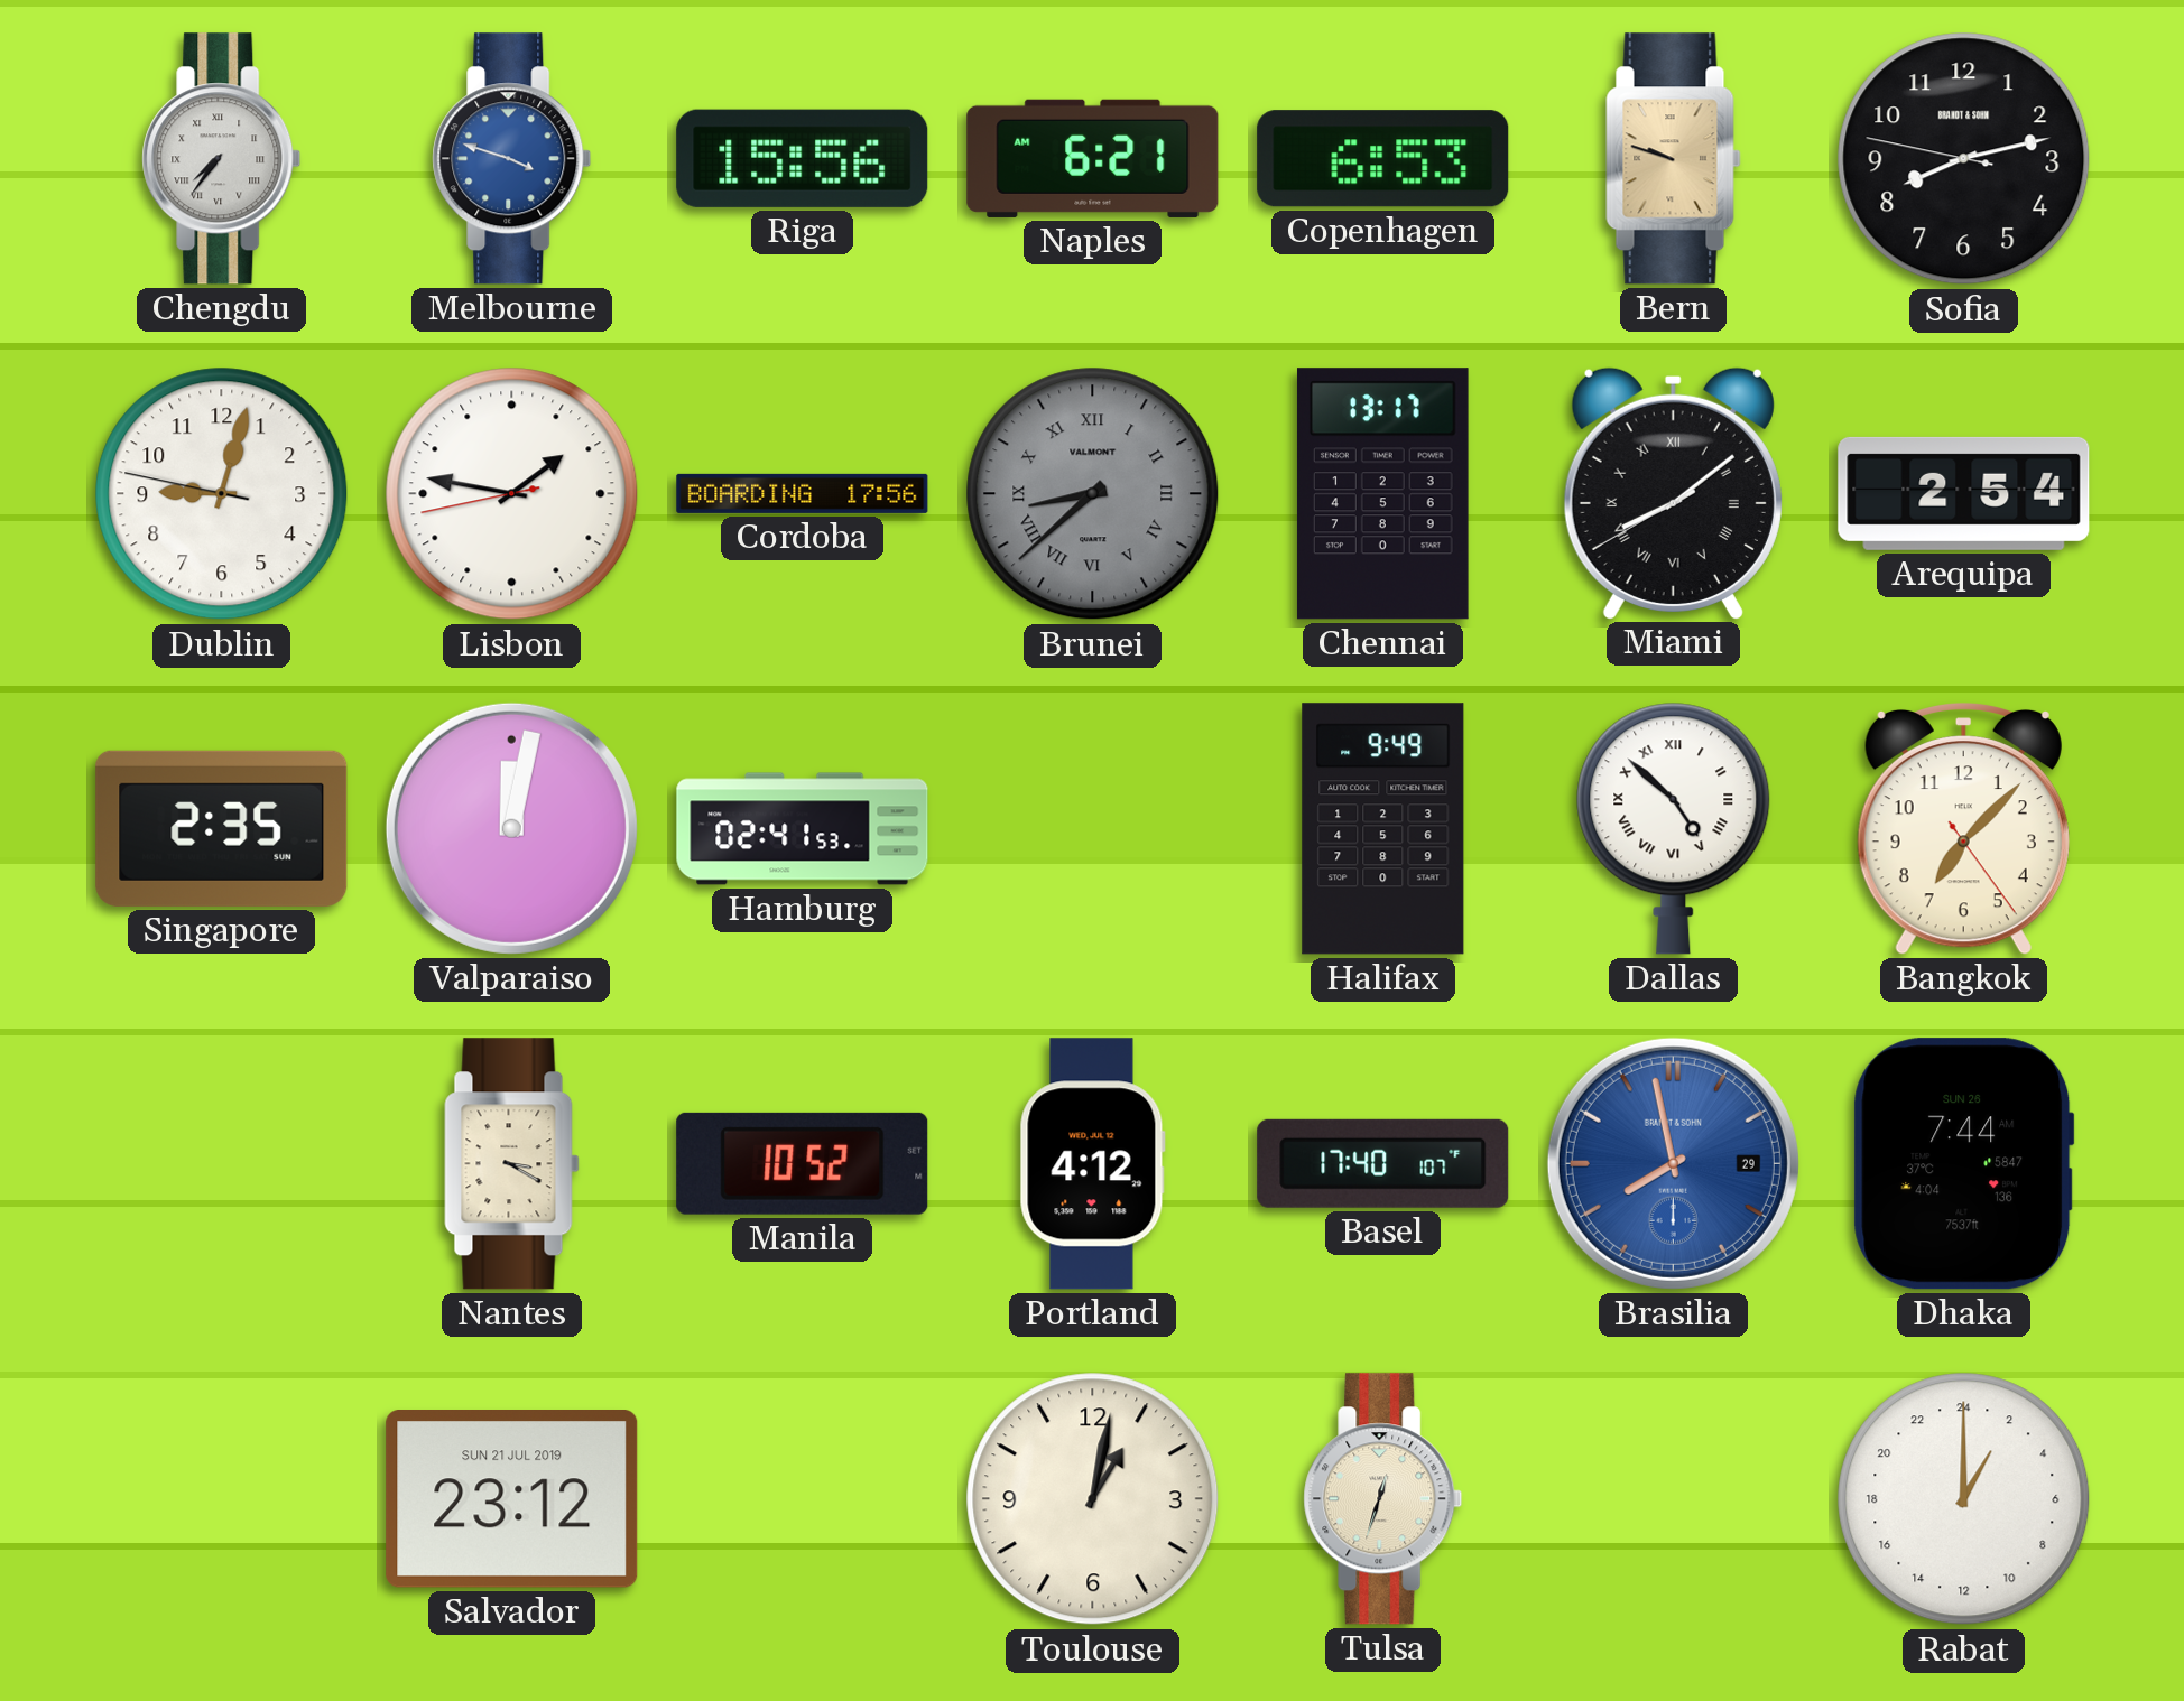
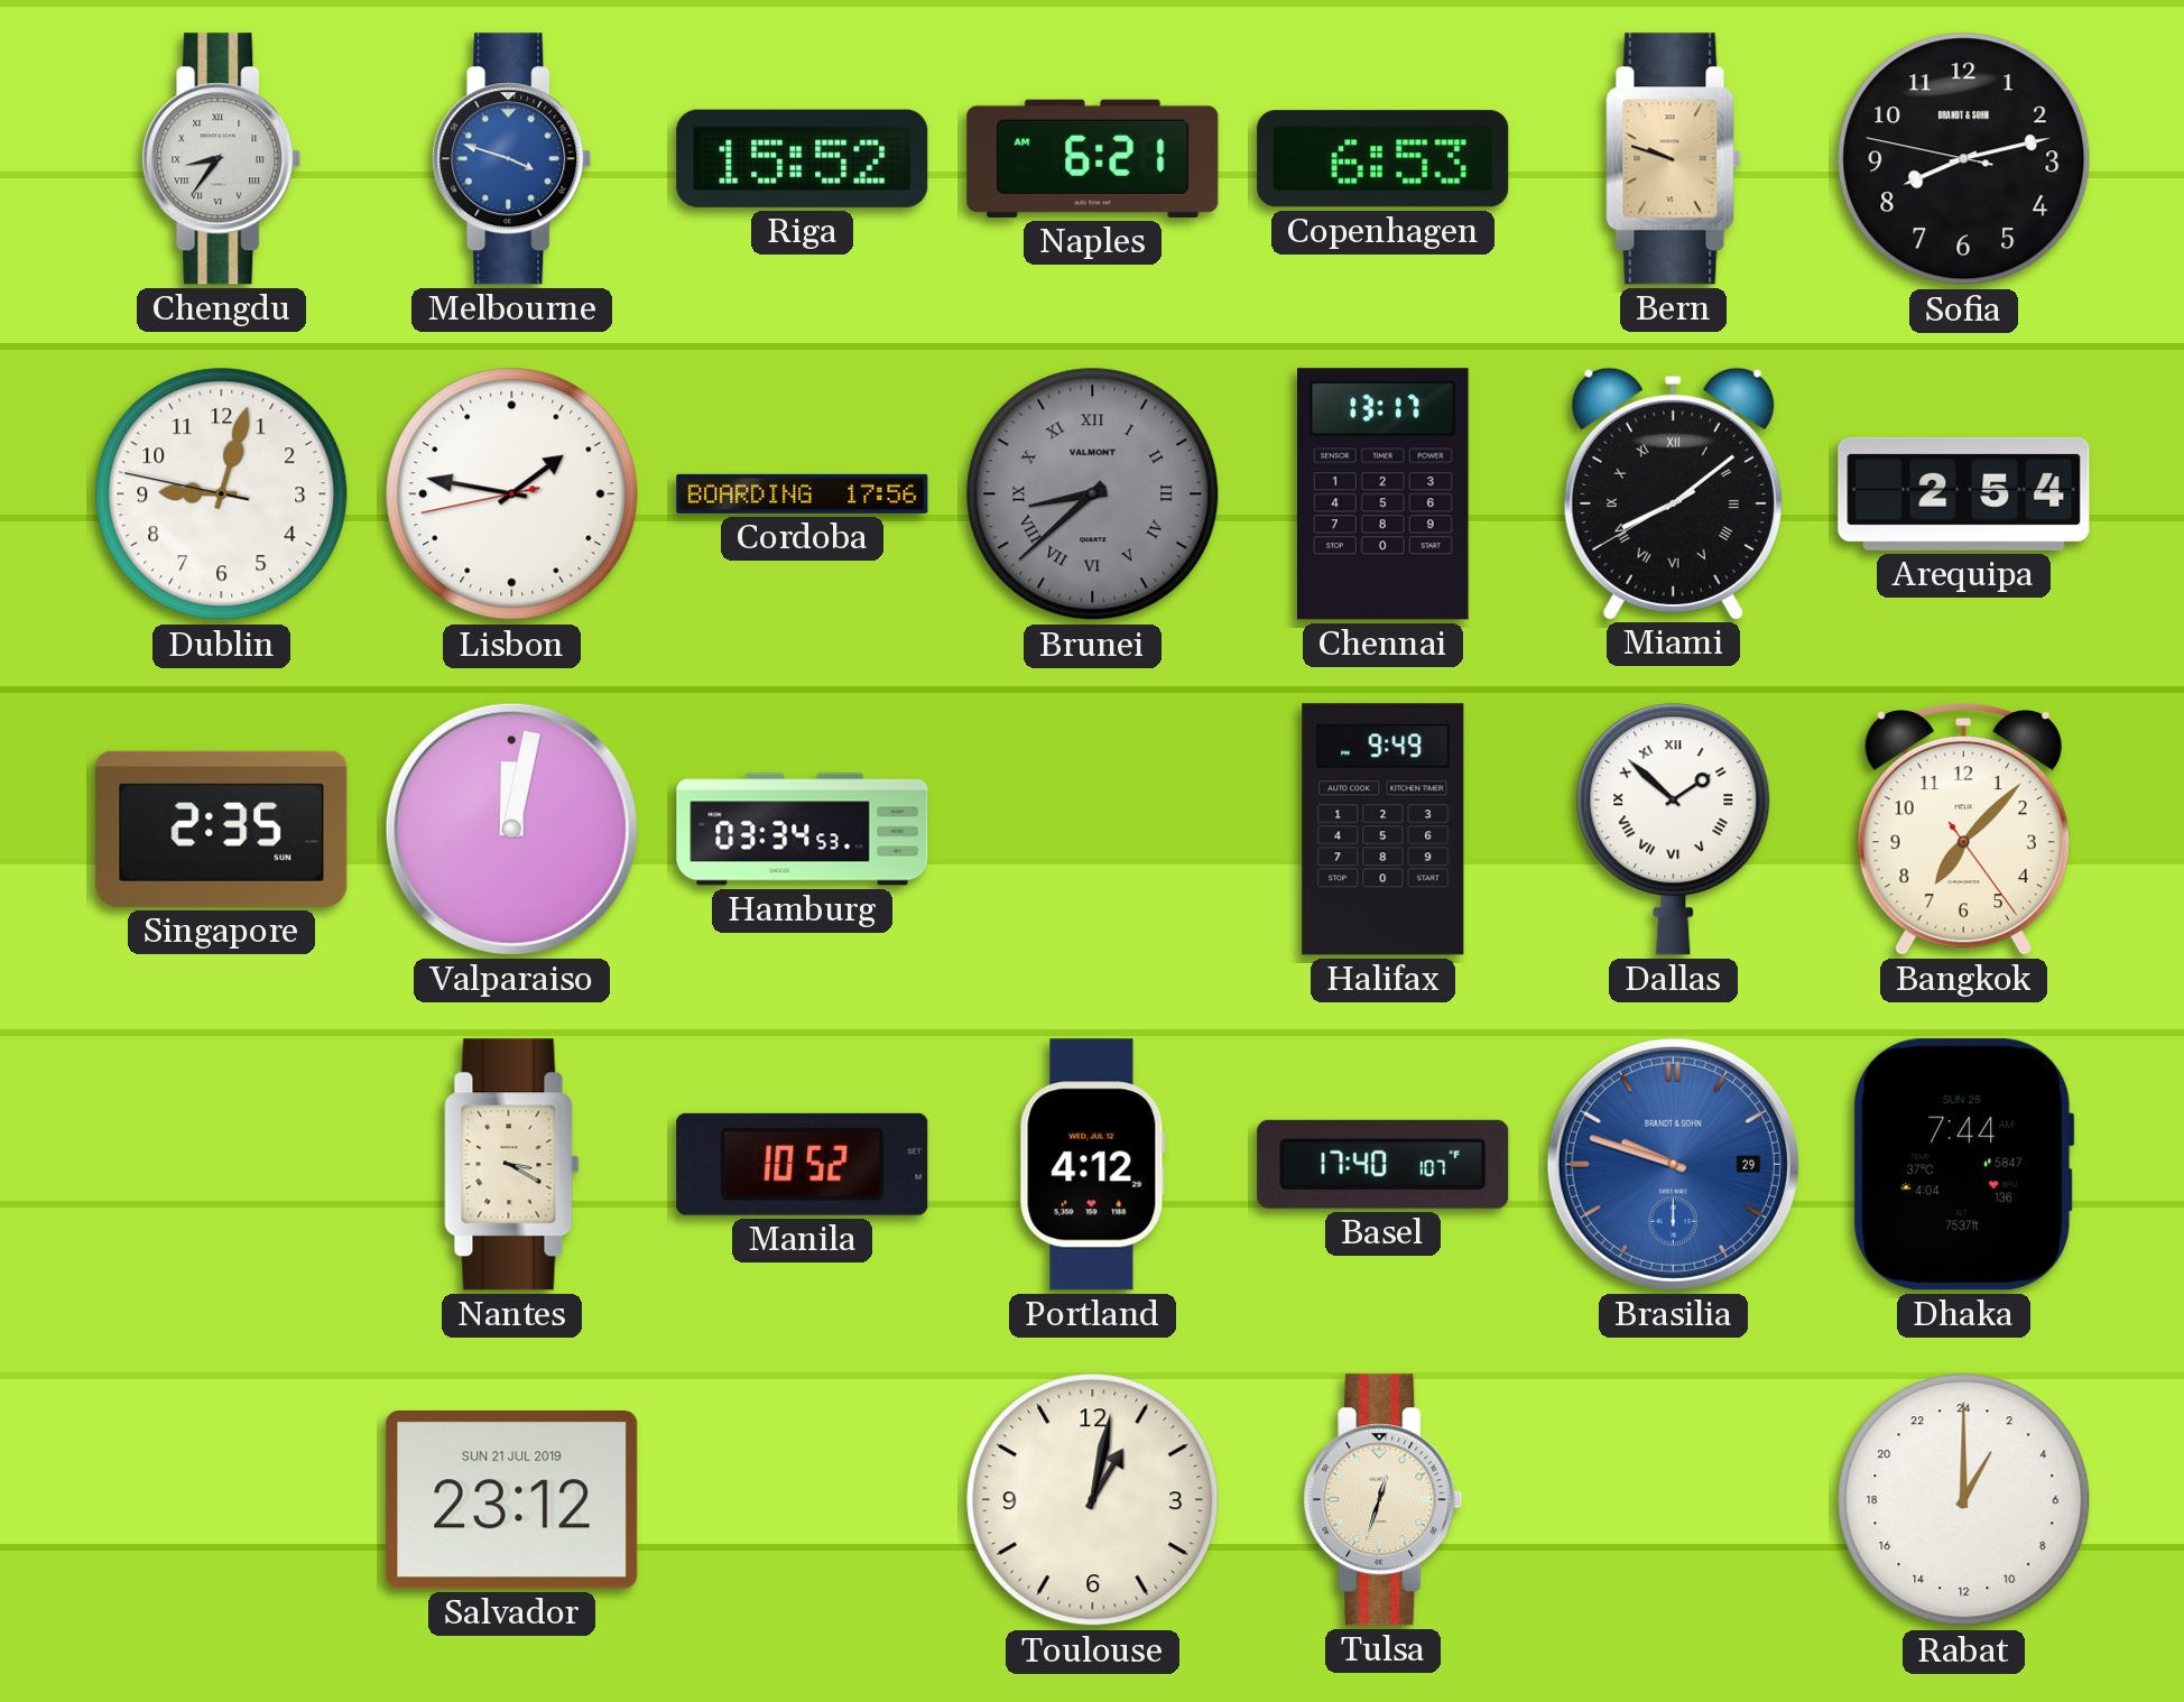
Chengdu: 7:36 -> 8:36
Riga: 15:56 -> 15:52
Hamburg: 02:41 -> 03:34
Dallas: 4:52 -> 1:52
Brasilia: 7:58 -> 9:48
